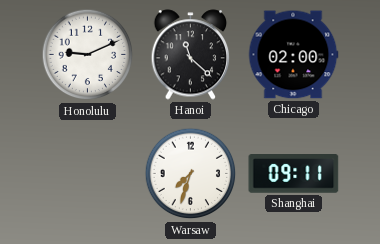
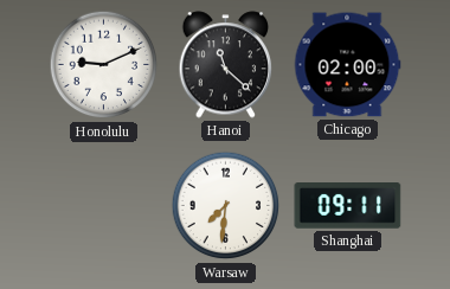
Warsaw: 7:33 -> 7:31
